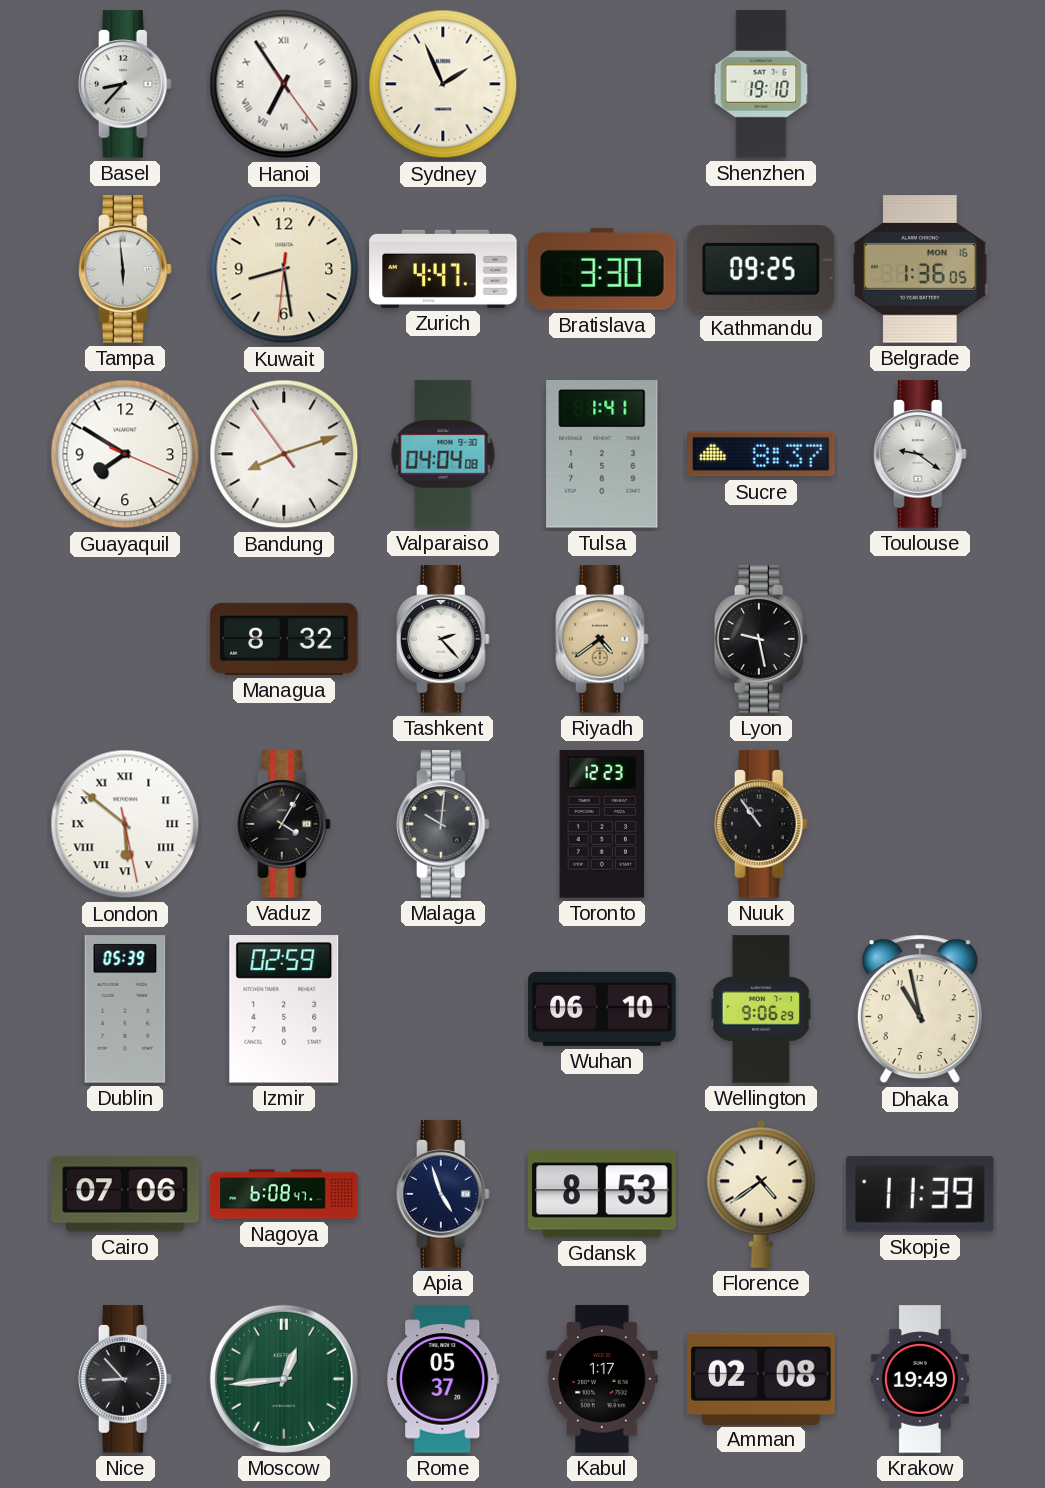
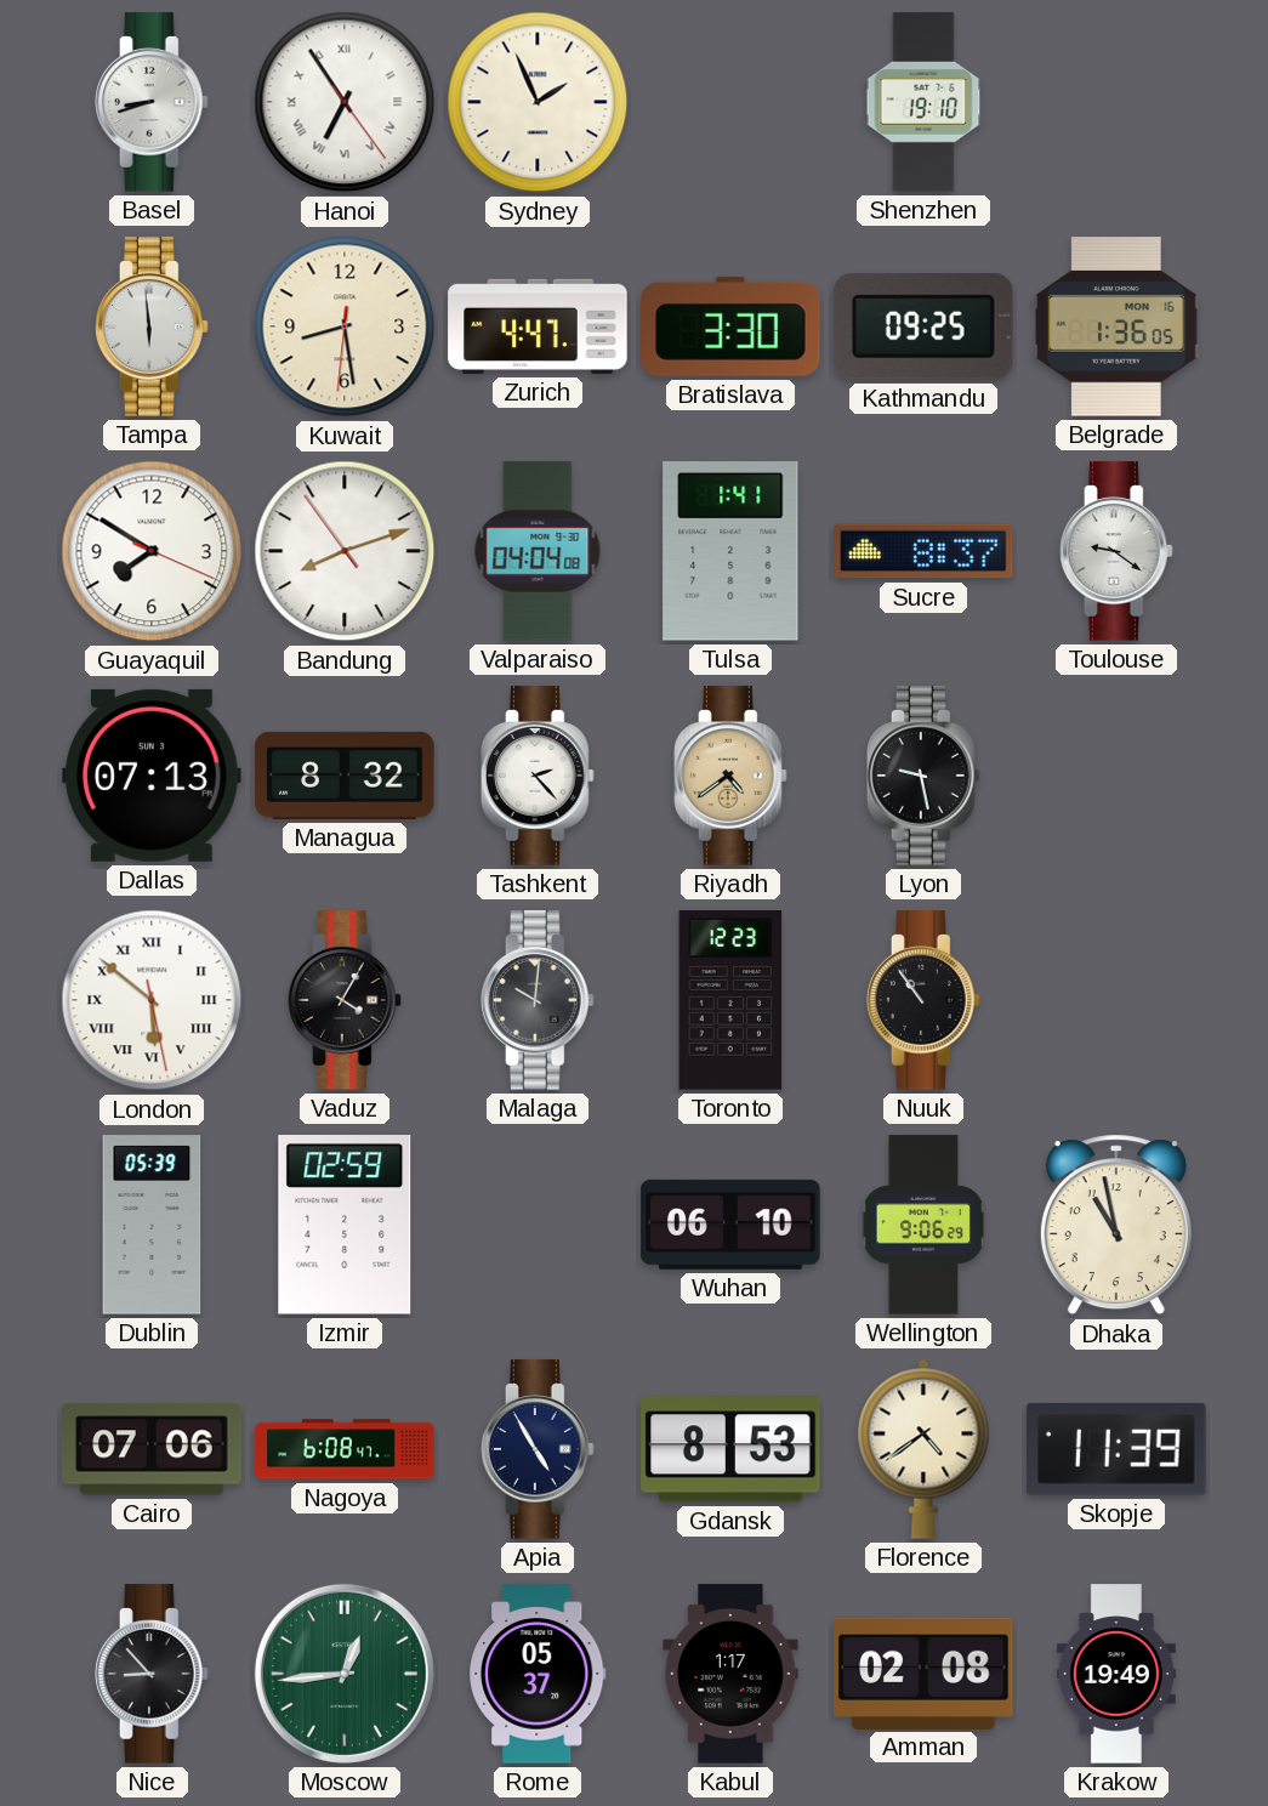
Basel: 8:37 -> 8:42
Dallas: none -> 07:13
Apia: 4:57 -> 4:55
